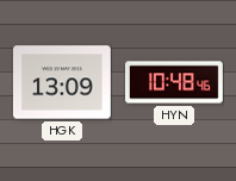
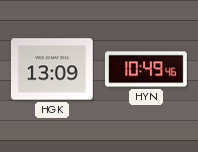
HYN: 10:48 -> 10:49
